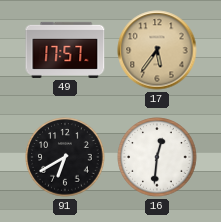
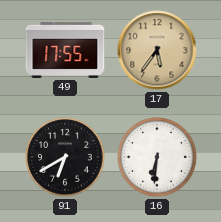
49: 17:57 -> 17:55
16: 12:31 -> 6:31
